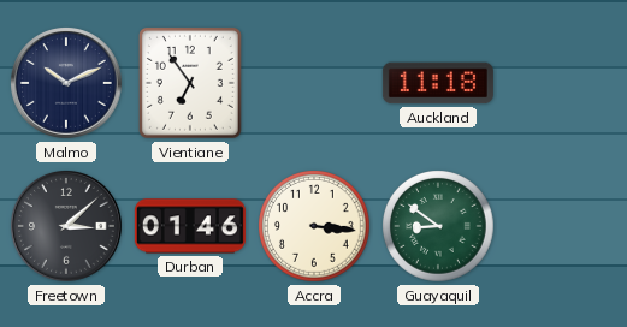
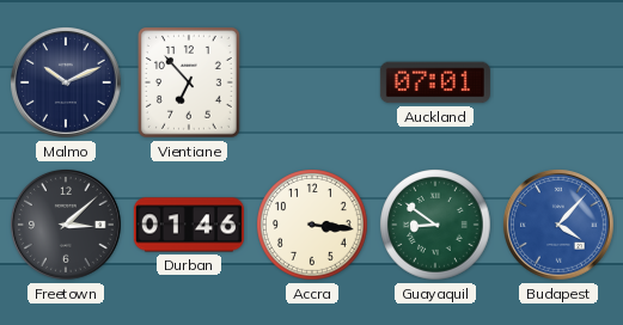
Vientiane: 6:54 -> 6:53
Auckland: 11:18 -> 07:01
Budapest: none -> 4:07
